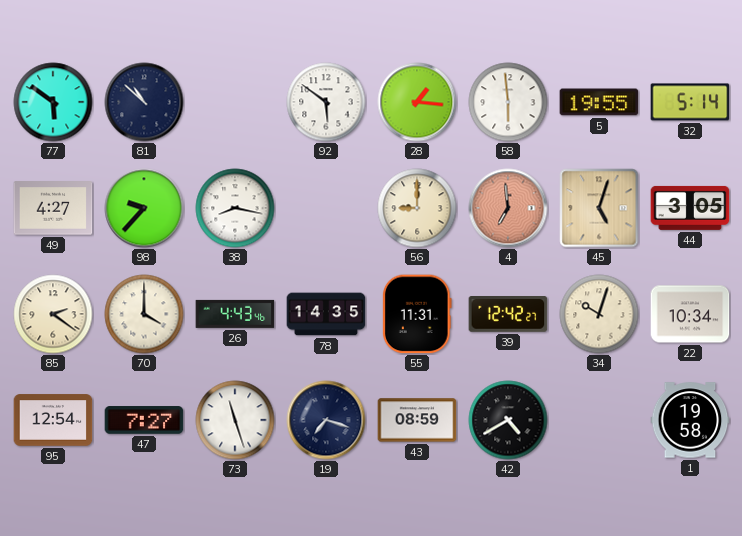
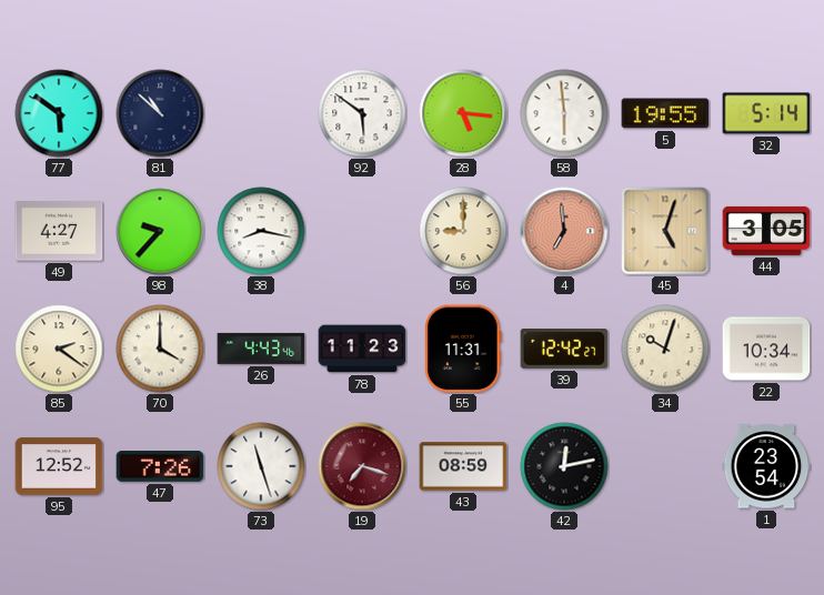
28: 1:16 -> 5:16
78: 14:35 -> 11:23
95: 12:54 -> 12:52
47: 7:27 -> 7:26
19 dial: navy -> burgundy
42: 4:40 -> 12:13
1: 19:58 -> 23:54
